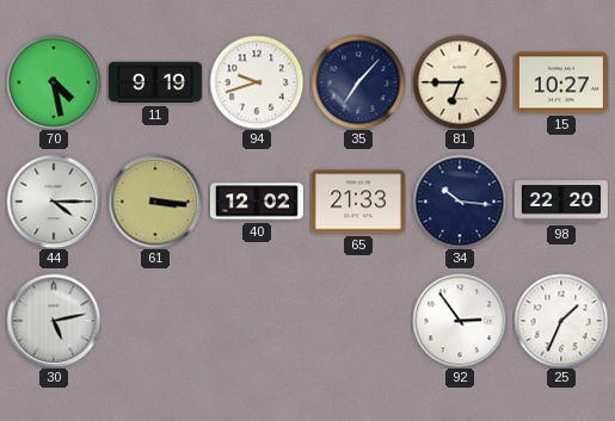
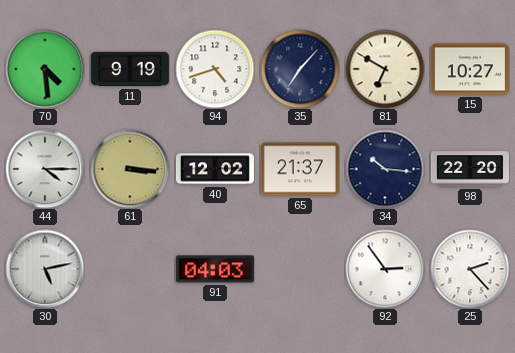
70: 4:28 -> 4:29
94: 9:42 -> 4:42
81: 6:45 -> 6:50
65: 21:33 -> 21:37
91: none -> 04:03
25: 1:34 -> 2:23
